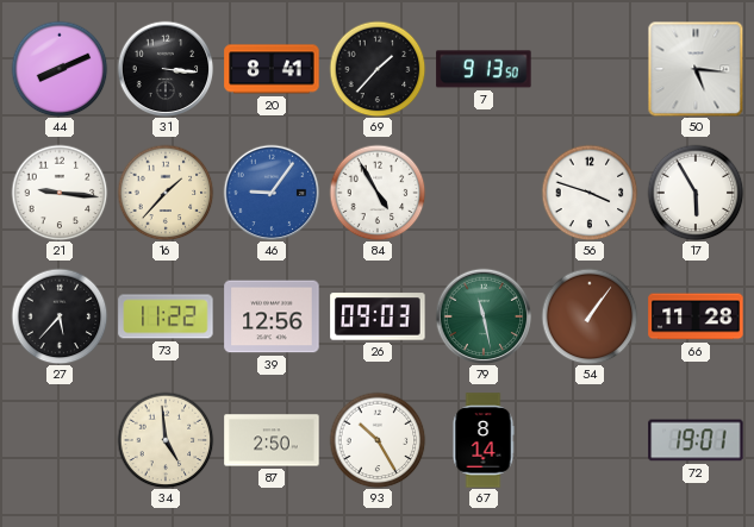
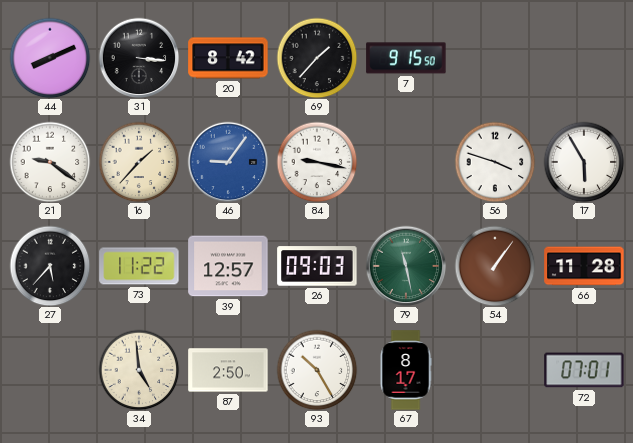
20: 8:41 -> 8:42
7: 9:13 -> 9:15
50: 5:16 -> none
21: 9:16 -> 9:21
84: 4:55 -> 9:17
39: 12:56 -> 12:57
67: 8:14 -> 8:17
72: 19:01 -> 07:01
